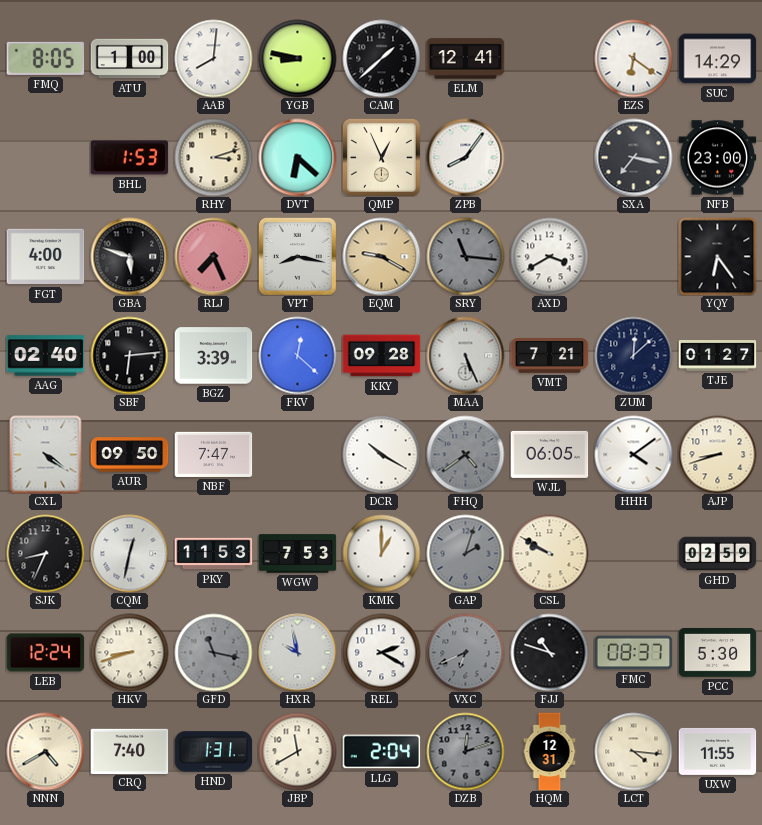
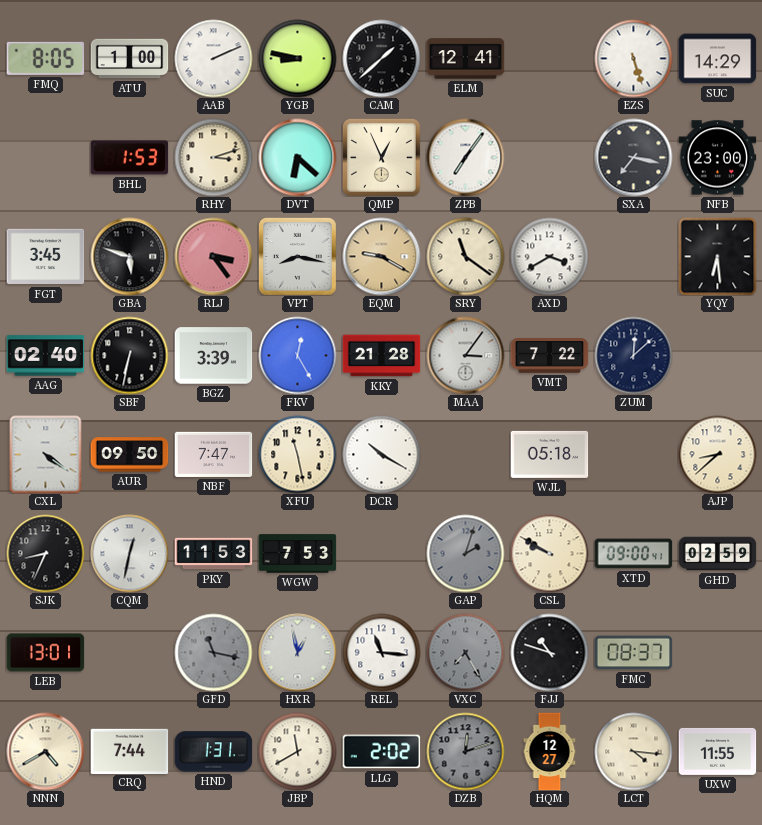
AAB: 8:01 -> 2:11
EZS: 6:21 -> 5:27
ZPB: 8:06 -> 7:06
FGT: 4:00 -> 3:45
RLJ: 7:26 -> 3:24
SRY: 11:16 -> 11:21
SRY dial: grey -> cream
YQY: 6:24 -> 6:29
SBF: 6:14 -> 6:32
FKV: 12:22 -> 12:25
KKY: 09:28 -> 21:28
MAA: 5:26 -> 3:06
VMT: 7:21 -> 7:22
TJE: 01:27 -> none
XFU: none -> 11:28
FHQ: 4:39 -> none
WJL: 06:05 -> 05:18
HHH: 4:09 -> none
AJP: 8:42 -> 8:38
KMK: 1:00 -> none
XTD: none -> 09:00
LEB: 12:24 -> 13:01
HKV: 8:42 -> none
HXR: 9:58 -> 12:58
REL: 2:20 -> 11:16
VXC: 6:41 -> 7:25
PCC: 5:30 -> none
CRQ: 7:40 -> 7:44
LLG: 2:04 -> 2:02
HQM: 12:31 -> 12:27
